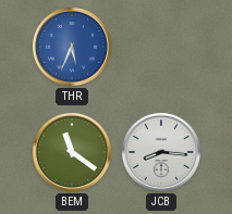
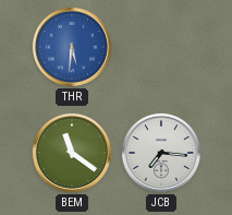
THR: 5:34 -> 5:31
JCB: 8:16 -> 7:16
